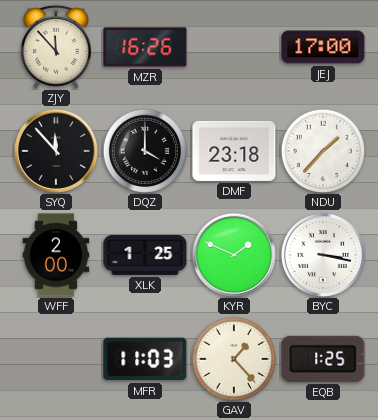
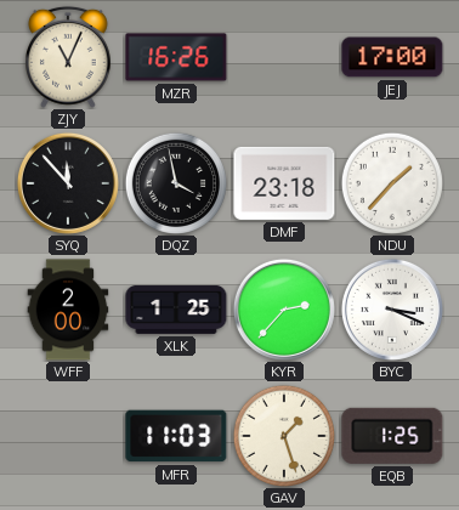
ZJY: 11:53 -> 11:04
DQZ: 4:00 -> 3:58
KYR: 1:49 -> 2:37
BYC: 3:17 -> 3:19
GAV: 1:23 -> 1:27
